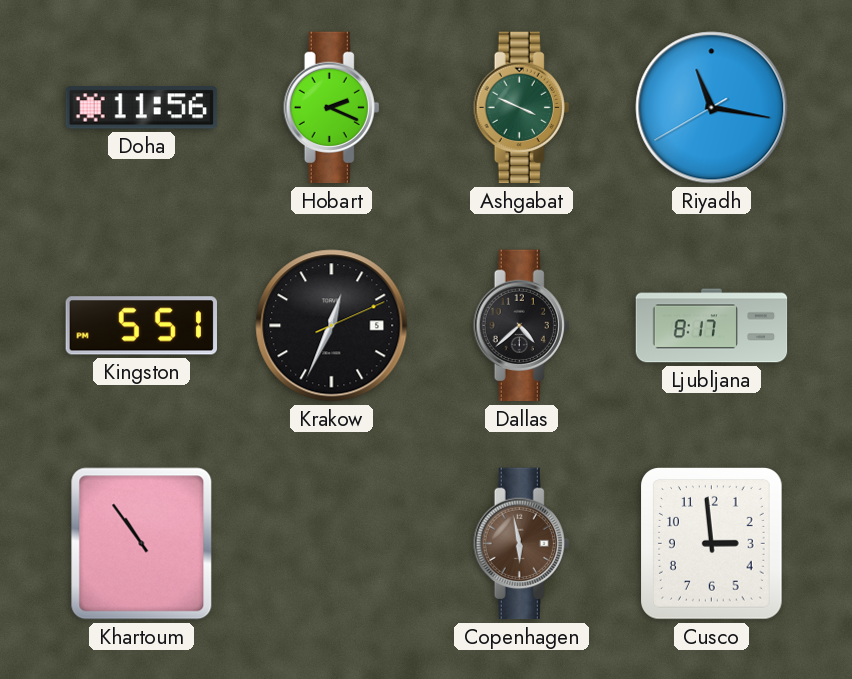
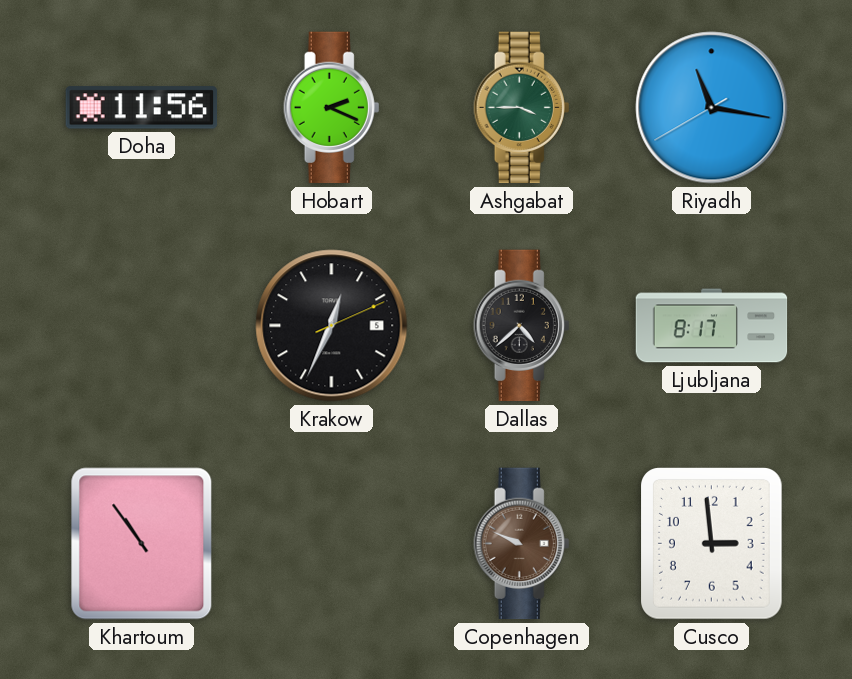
Ashgabat: 3:49 -> 3:45
Kingston: 5:51 -> none
Copenhagen: 5:58 -> 9:49
